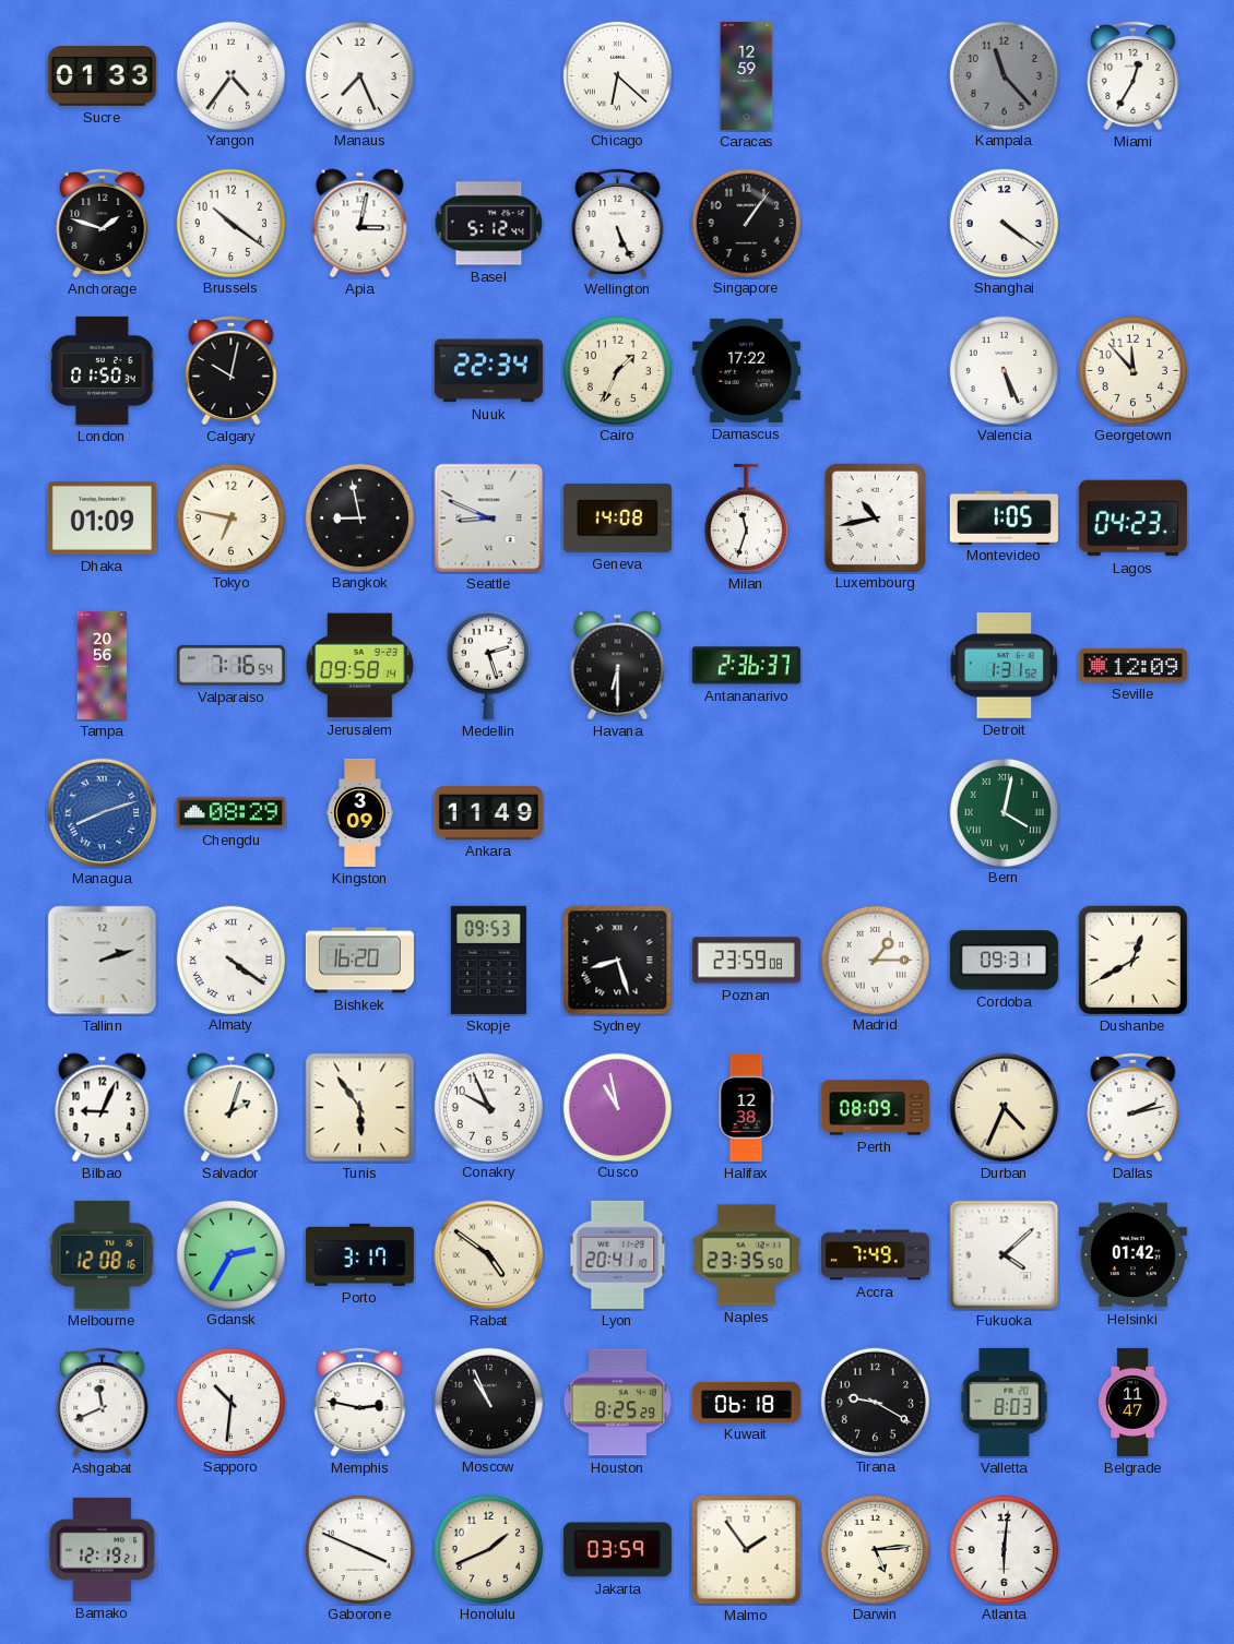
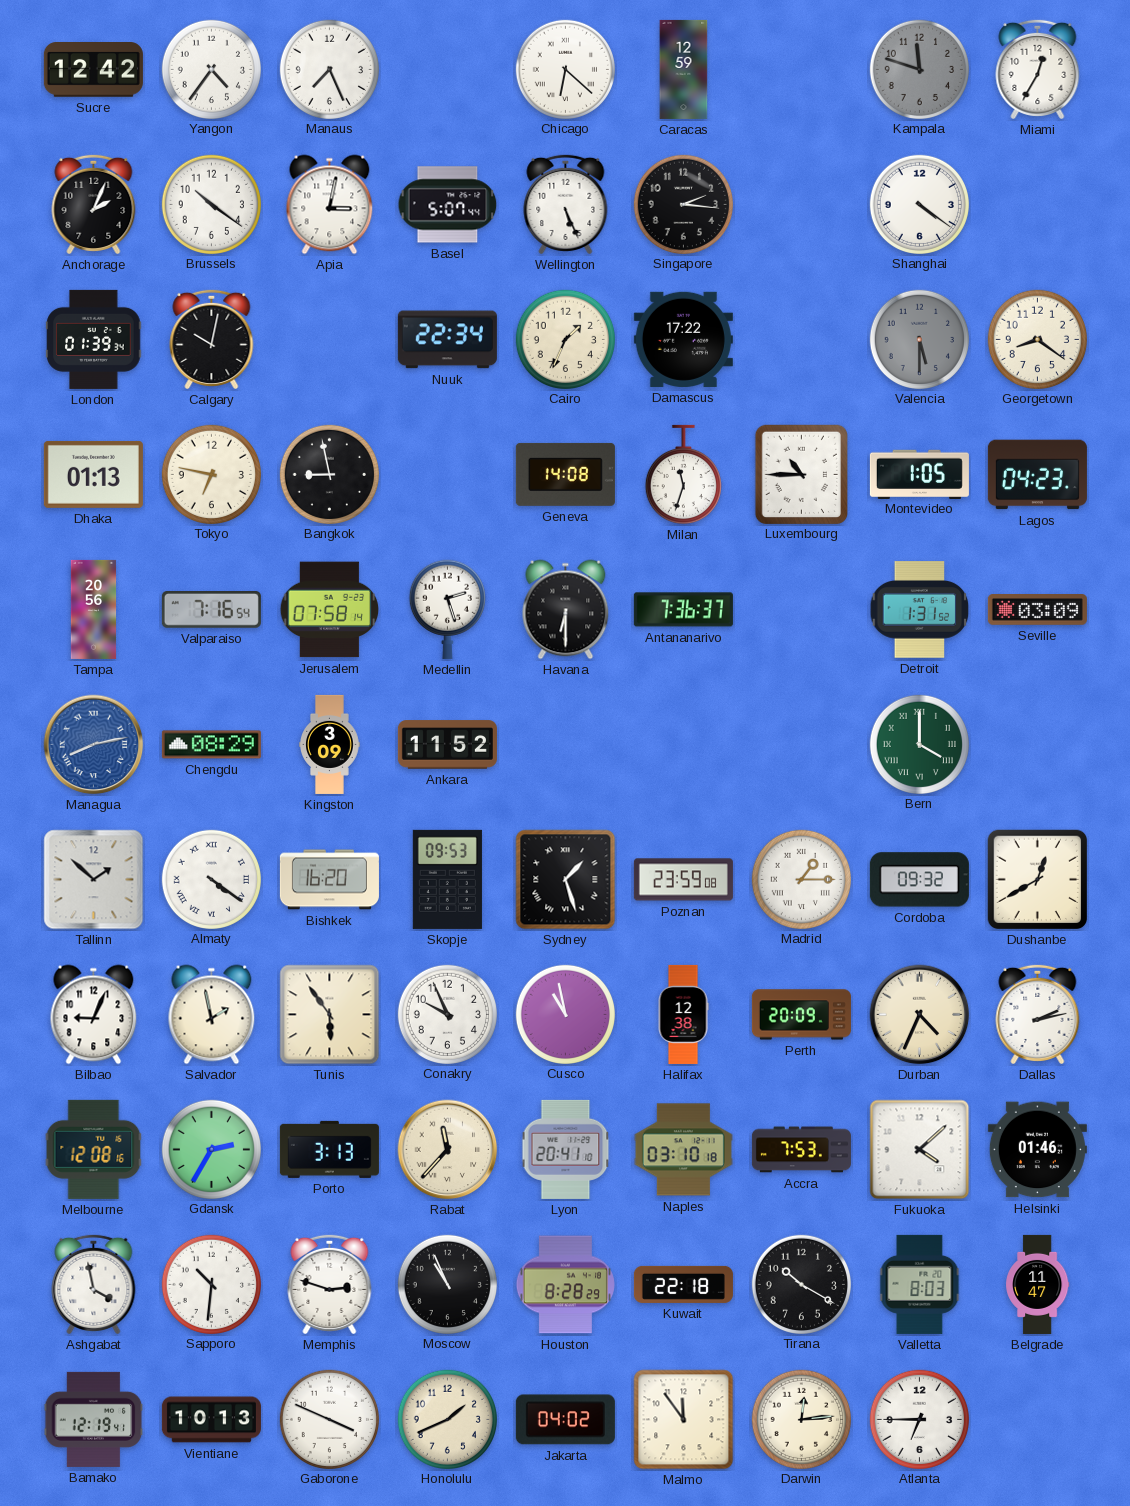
Sucre: 01:33 -> 12:42
Kampala: 11:23 -> 11:48
Anchorage: 1:48 -> 2:04
Basel: 5:12 -> 5:07
Singapore: 1:06 -> 2:16
London: 01:50 -> 01:39
Valencia: 5:26 -> 5:30
Valencia dial: white -> grey
Georgetown: 11:53 -> 8:21
Dhaka: 01:09 -> 01:13
Seattle: 8:49 -> none
Luxembourg: 10:43 -> 10:45
Jerusalem: 09:58 -> 07:58
Antananarivo: 2:36 -> 7:36
Seville: 12:09 -> 03:09
Managua: 8:12 -> 8:13
Ankara: 11:49 -> 11:52
Bern: 4:02 -> 4:00
Tallinn: 2:12 -> 1:52
Sydney: 8:27 -> 1:27
Cordoba: 09:31 -> 09:32
Salvador: 2:03 -> 1:58
Perth: 08:09 -> 20:09
Porto: 3:17 -> 3:13
Rabat: 4:51 -> 11:37
Naples: 23:35 -> 03:10
Accra: 7:49 -> 7:53
Helsinki: 01:42 -> 01:46
Ashgabat: 11:41 -> 3:58
Memphis: 2:47 -> 2:48
Houston: 8:25 -> 8:28
Kuwait: 06:18 -> 22:18
Tirana: 9:20 -> 10:20
Bamako: 12:19:21 -> 12:19:41
Vientiane: none -> 10:13
Jakarta: 03:59 -> 04:02
Malmo: 1:54 -> 11:54
Darwin: 5:14 -> 12:14
Atlanta: 6:01 -> 6:45
